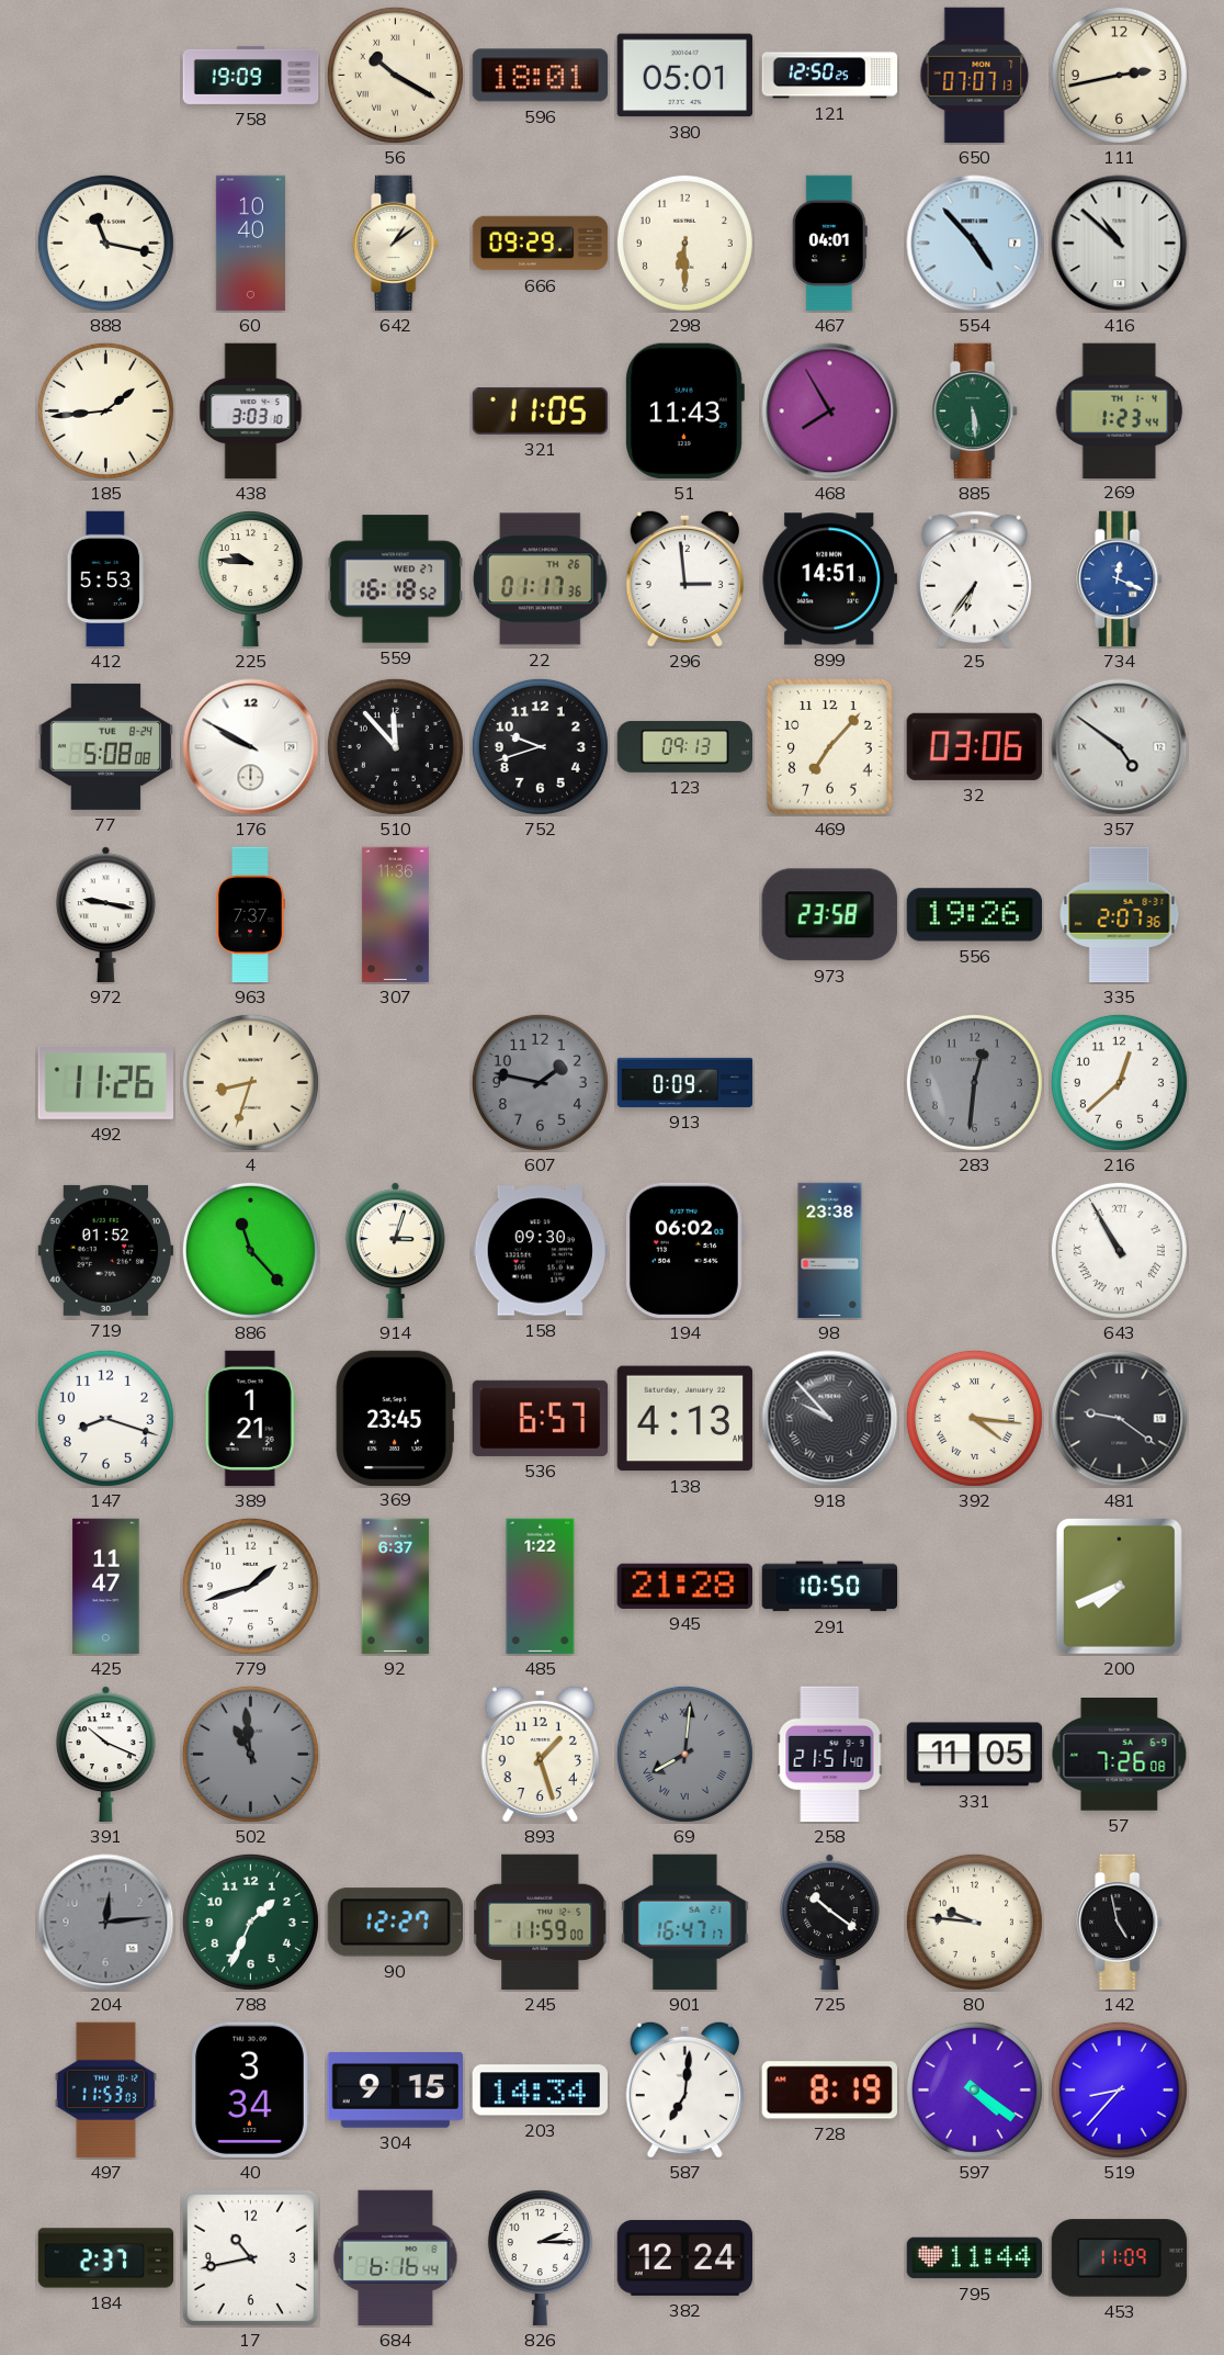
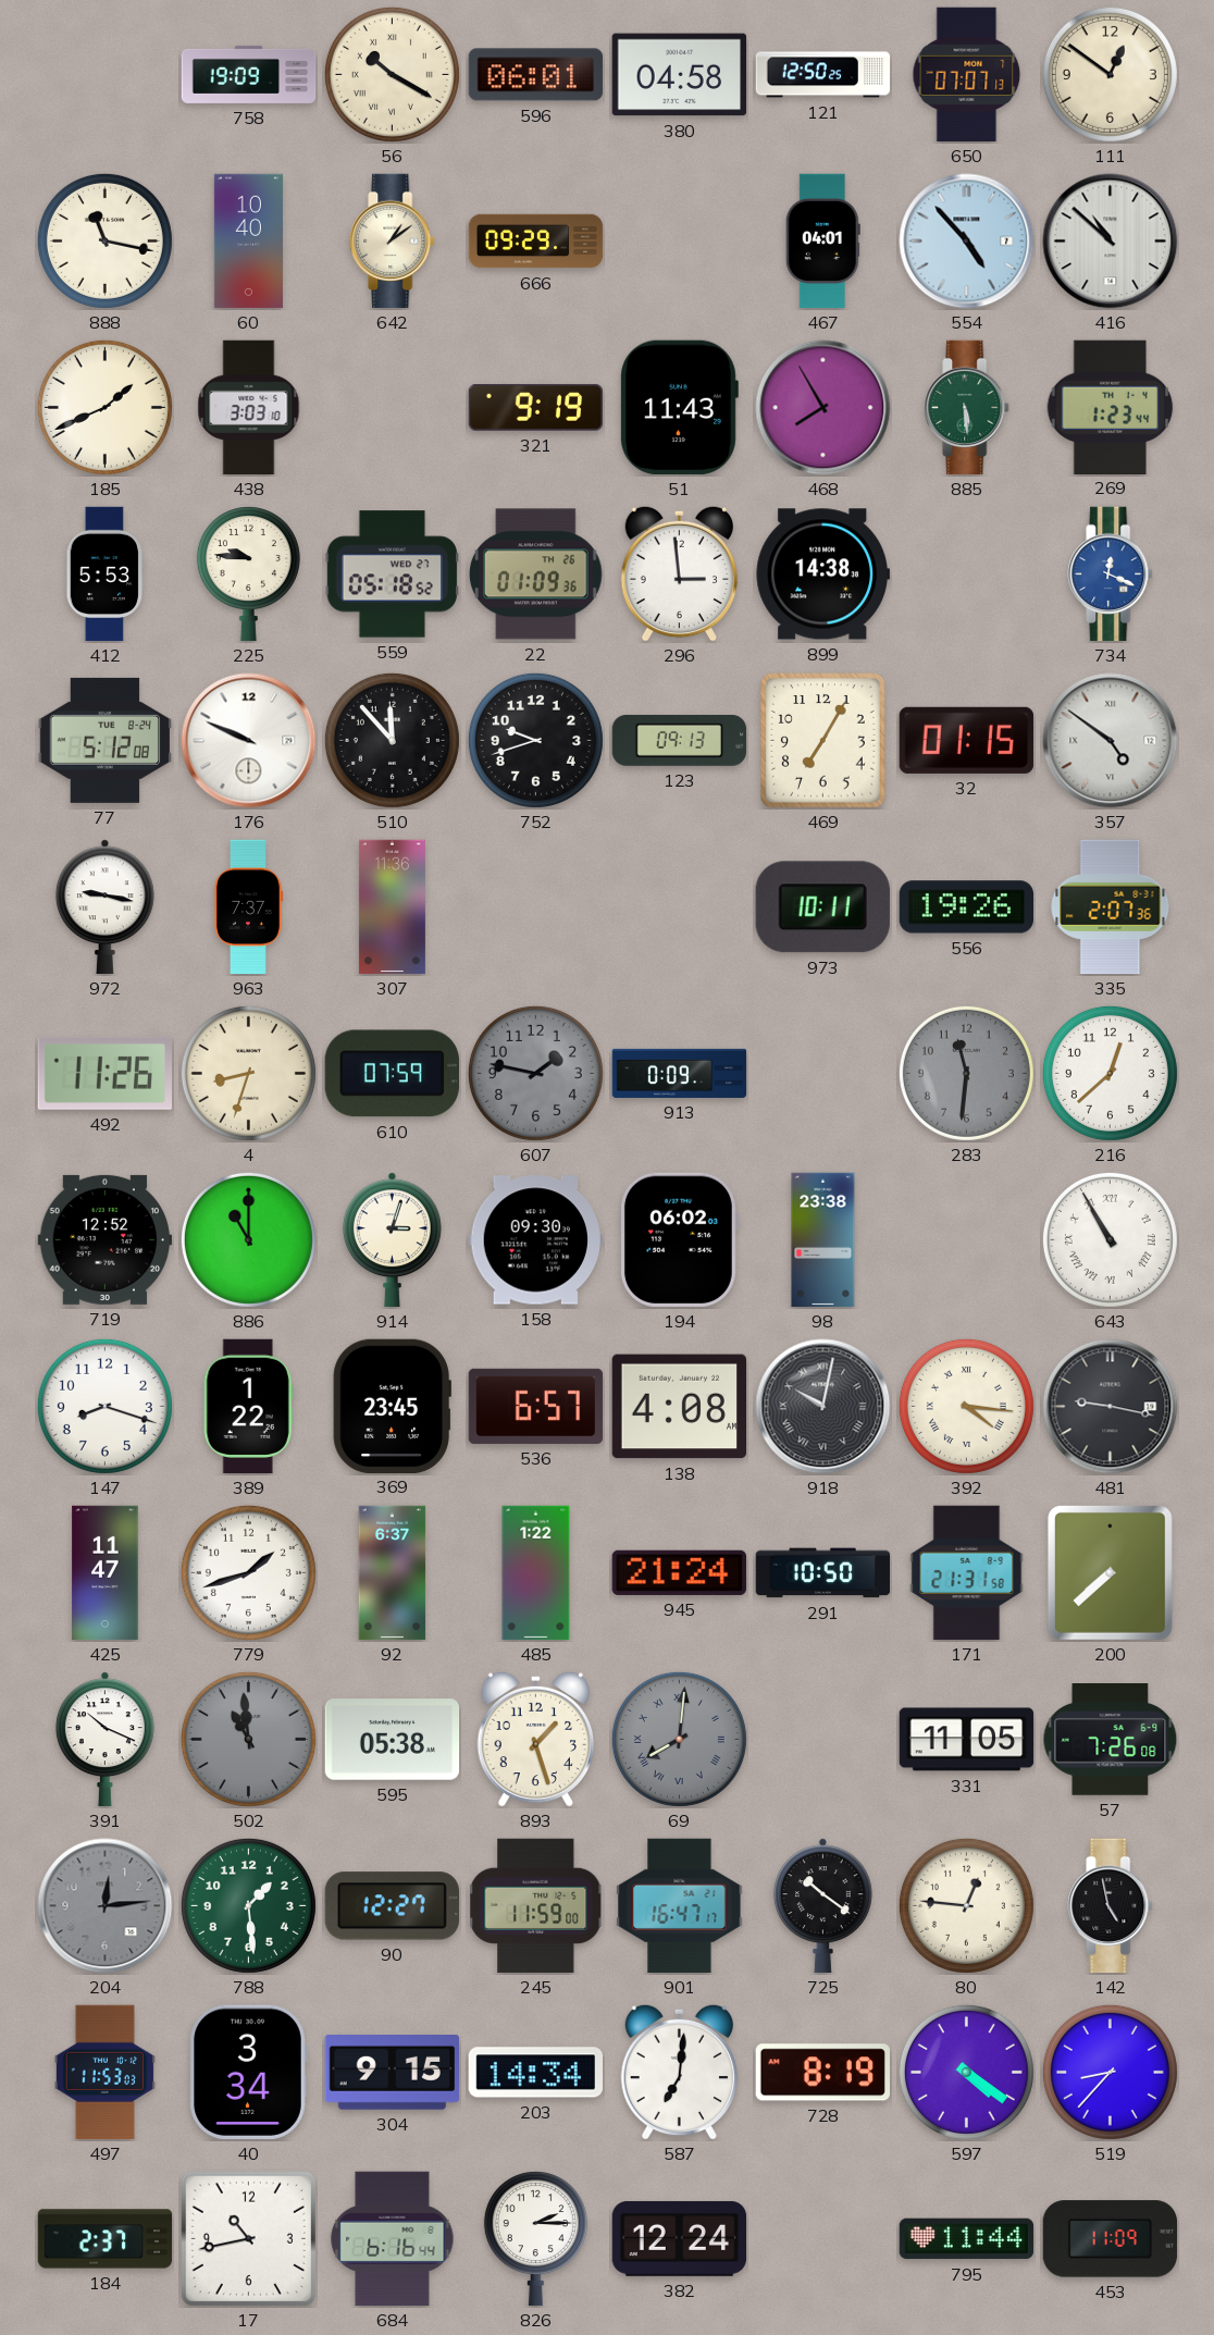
596: 18:01 -> 06:01
380: 05:01 -> 04:58
111: 2:43 -> 12:51
298: 6:30 -> none
185: 1:44 -> 1:41
321: 11:05 -> 9:19
559: 16:18 -> 05:18
22: 01:17 -> 01:09
899: 14:51 -> 14:38
25: 6:36 -> none
77: 5:08 -> 5:12
176: 9:50 -> 9:49
469: 7:07 -> 7:05
32: 03:06 -> 01:15
973: 23:58 -> 10:11
610: none -> 07:59
283: 12:31 -> 11:31
719: 01:52 -> 12:52
886: 11:23 -> 11:00
389: 1:21 -> 1:22
138: 4:13 -> 4:08
918: 9:53 -> 10:02
481: 9:21 -> 9:17
945: 21:28 -> 21:24
171: none -> 21:31
200: 7:41 -> 7:38
595: none -> 05:38
258: 21:51 -> none
788: 1:34 -> 1:29
80: 9:46 -> 12:46
